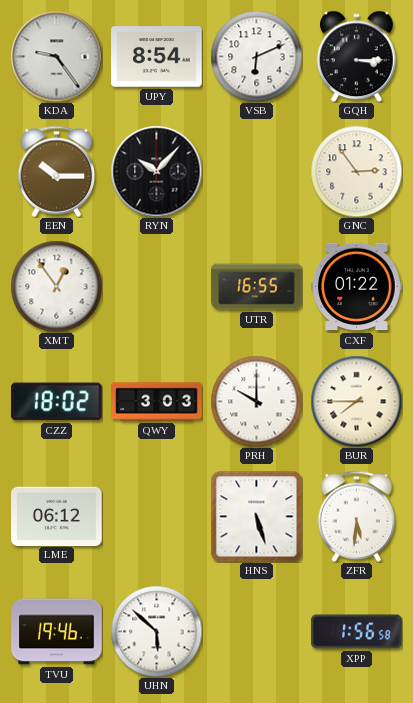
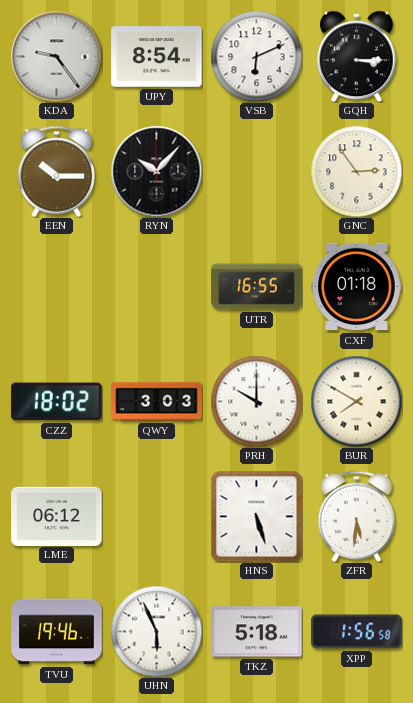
XMT: 12:54 -> none
CXF: 01:22 -> 01:18
BUR: 7:45 -> 7:50
UHN: 5:52 -> 5:56
TKZ: none -> 5:18
